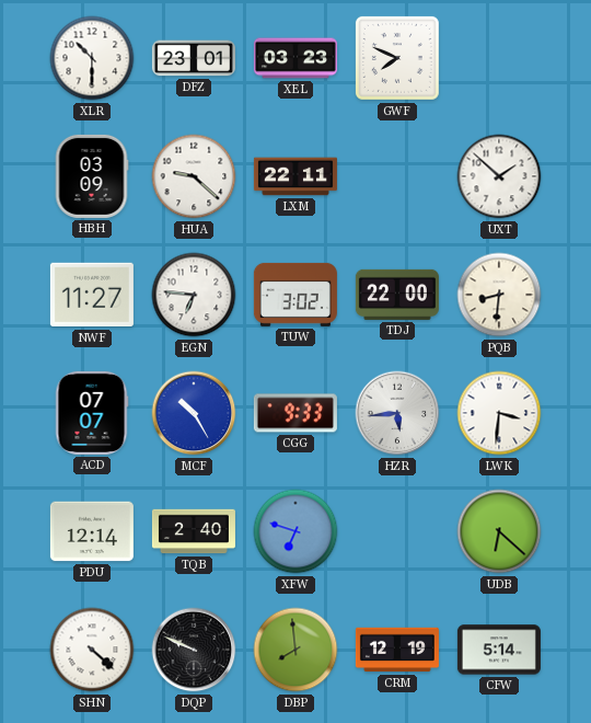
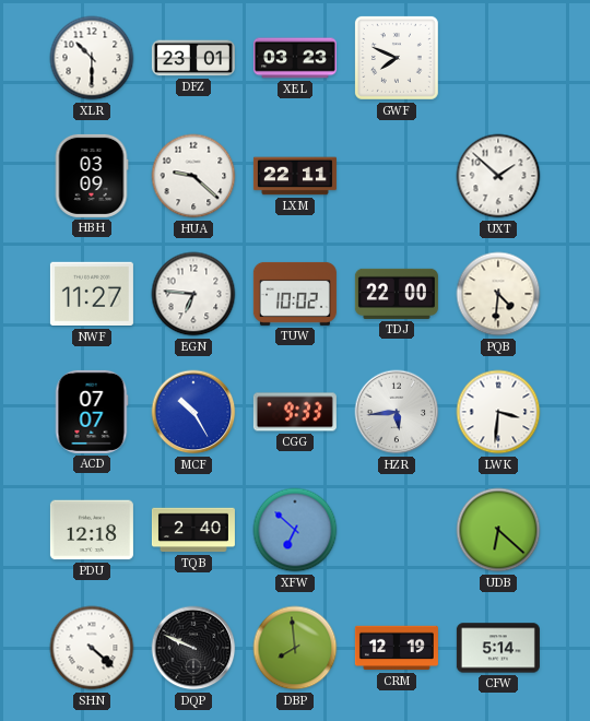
TUW: 3:02 -> 10:02
PQB: 8:31 -> 4:31
PDU: 12:14 -> 12:18
XFW: 6:48 -> 6:52
